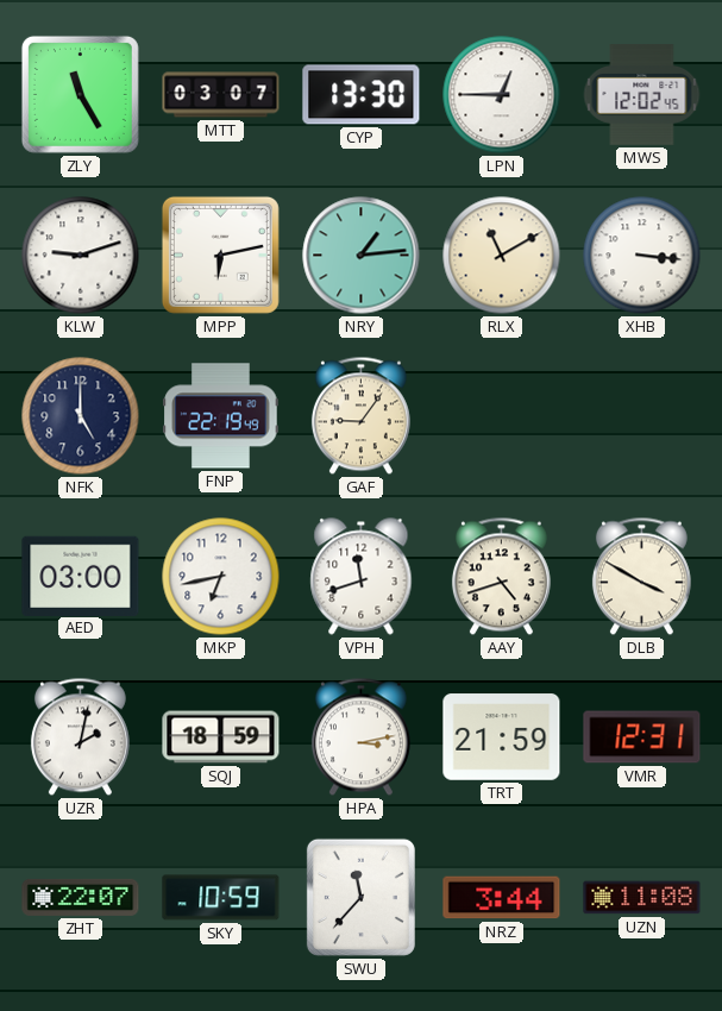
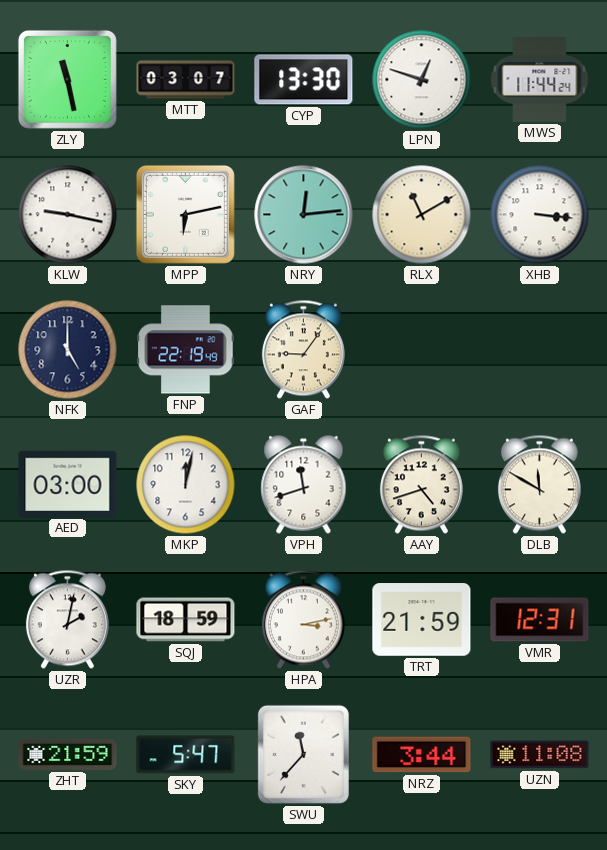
ZLY: 11:25 -> 11:28
LPN: 12:45 -> 12:48
MWS: 12:02 -> 11:44
KLW: 9:12 -> 9:17
NRY: 1:14 -> 12:14
MKP: 6:43 -> 12:02
DLB: 3:50 -> 11:50
ZHT: 22:07 -> 21:59
SKY: 10:59 -> 5:47
